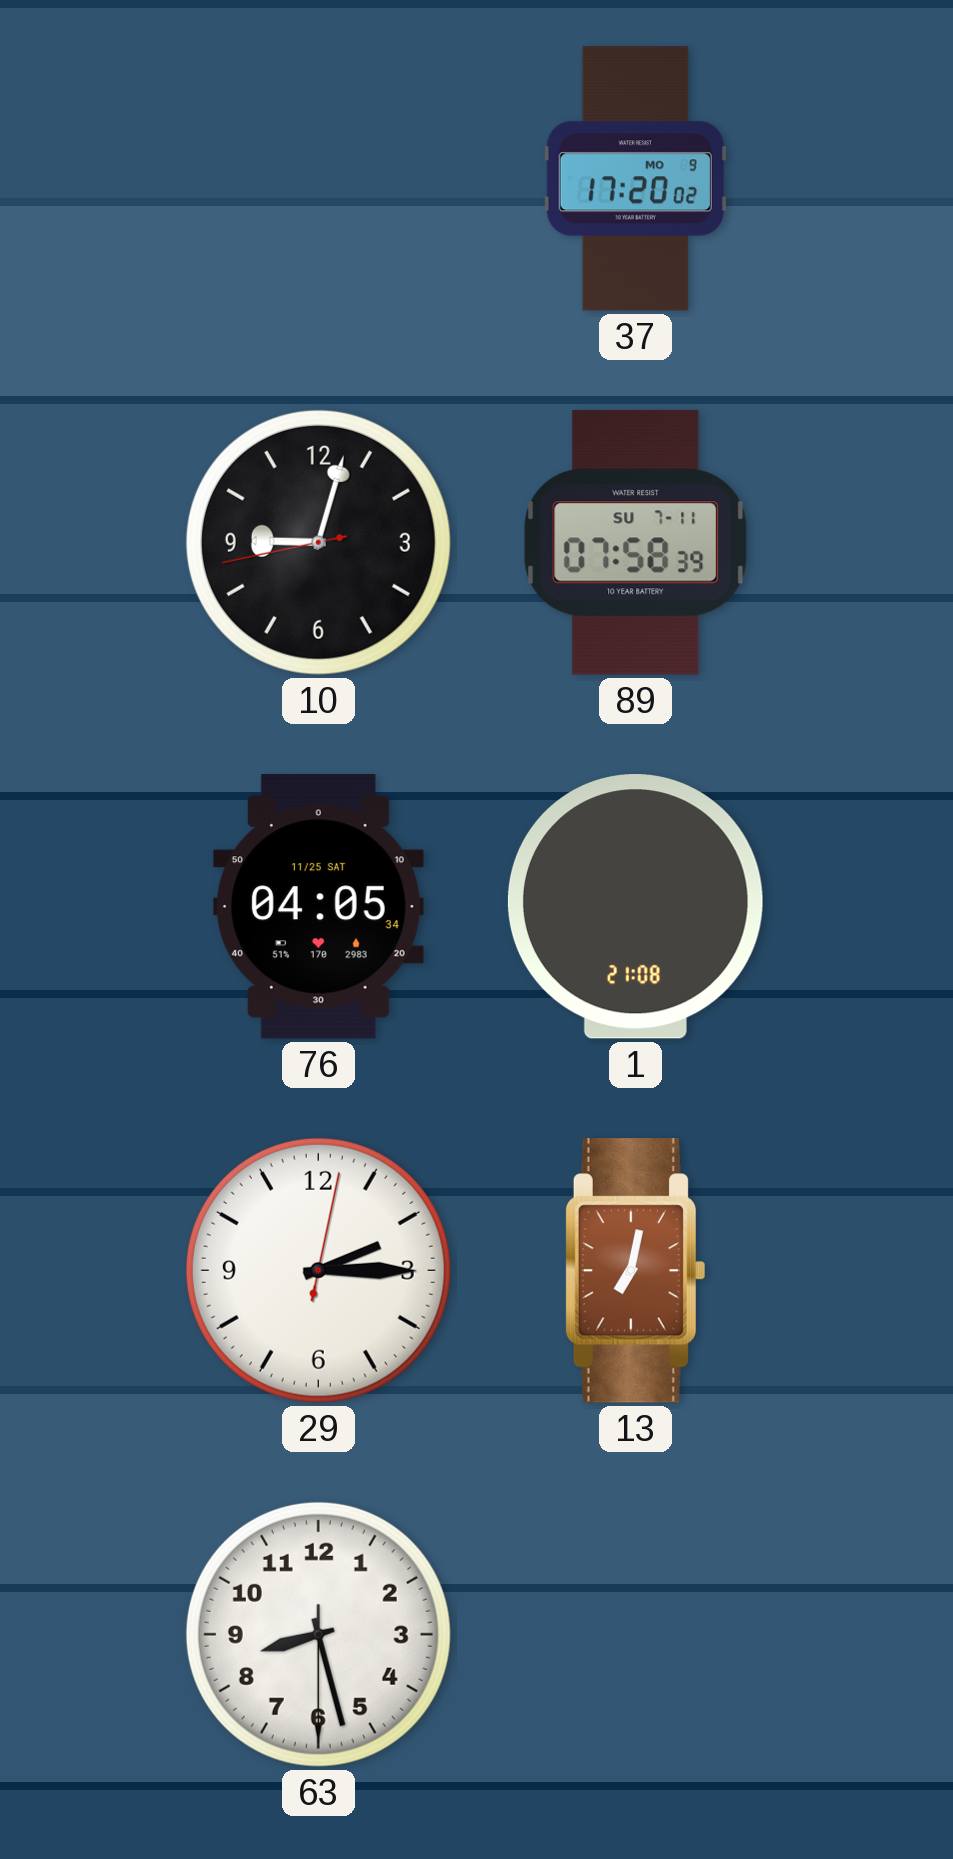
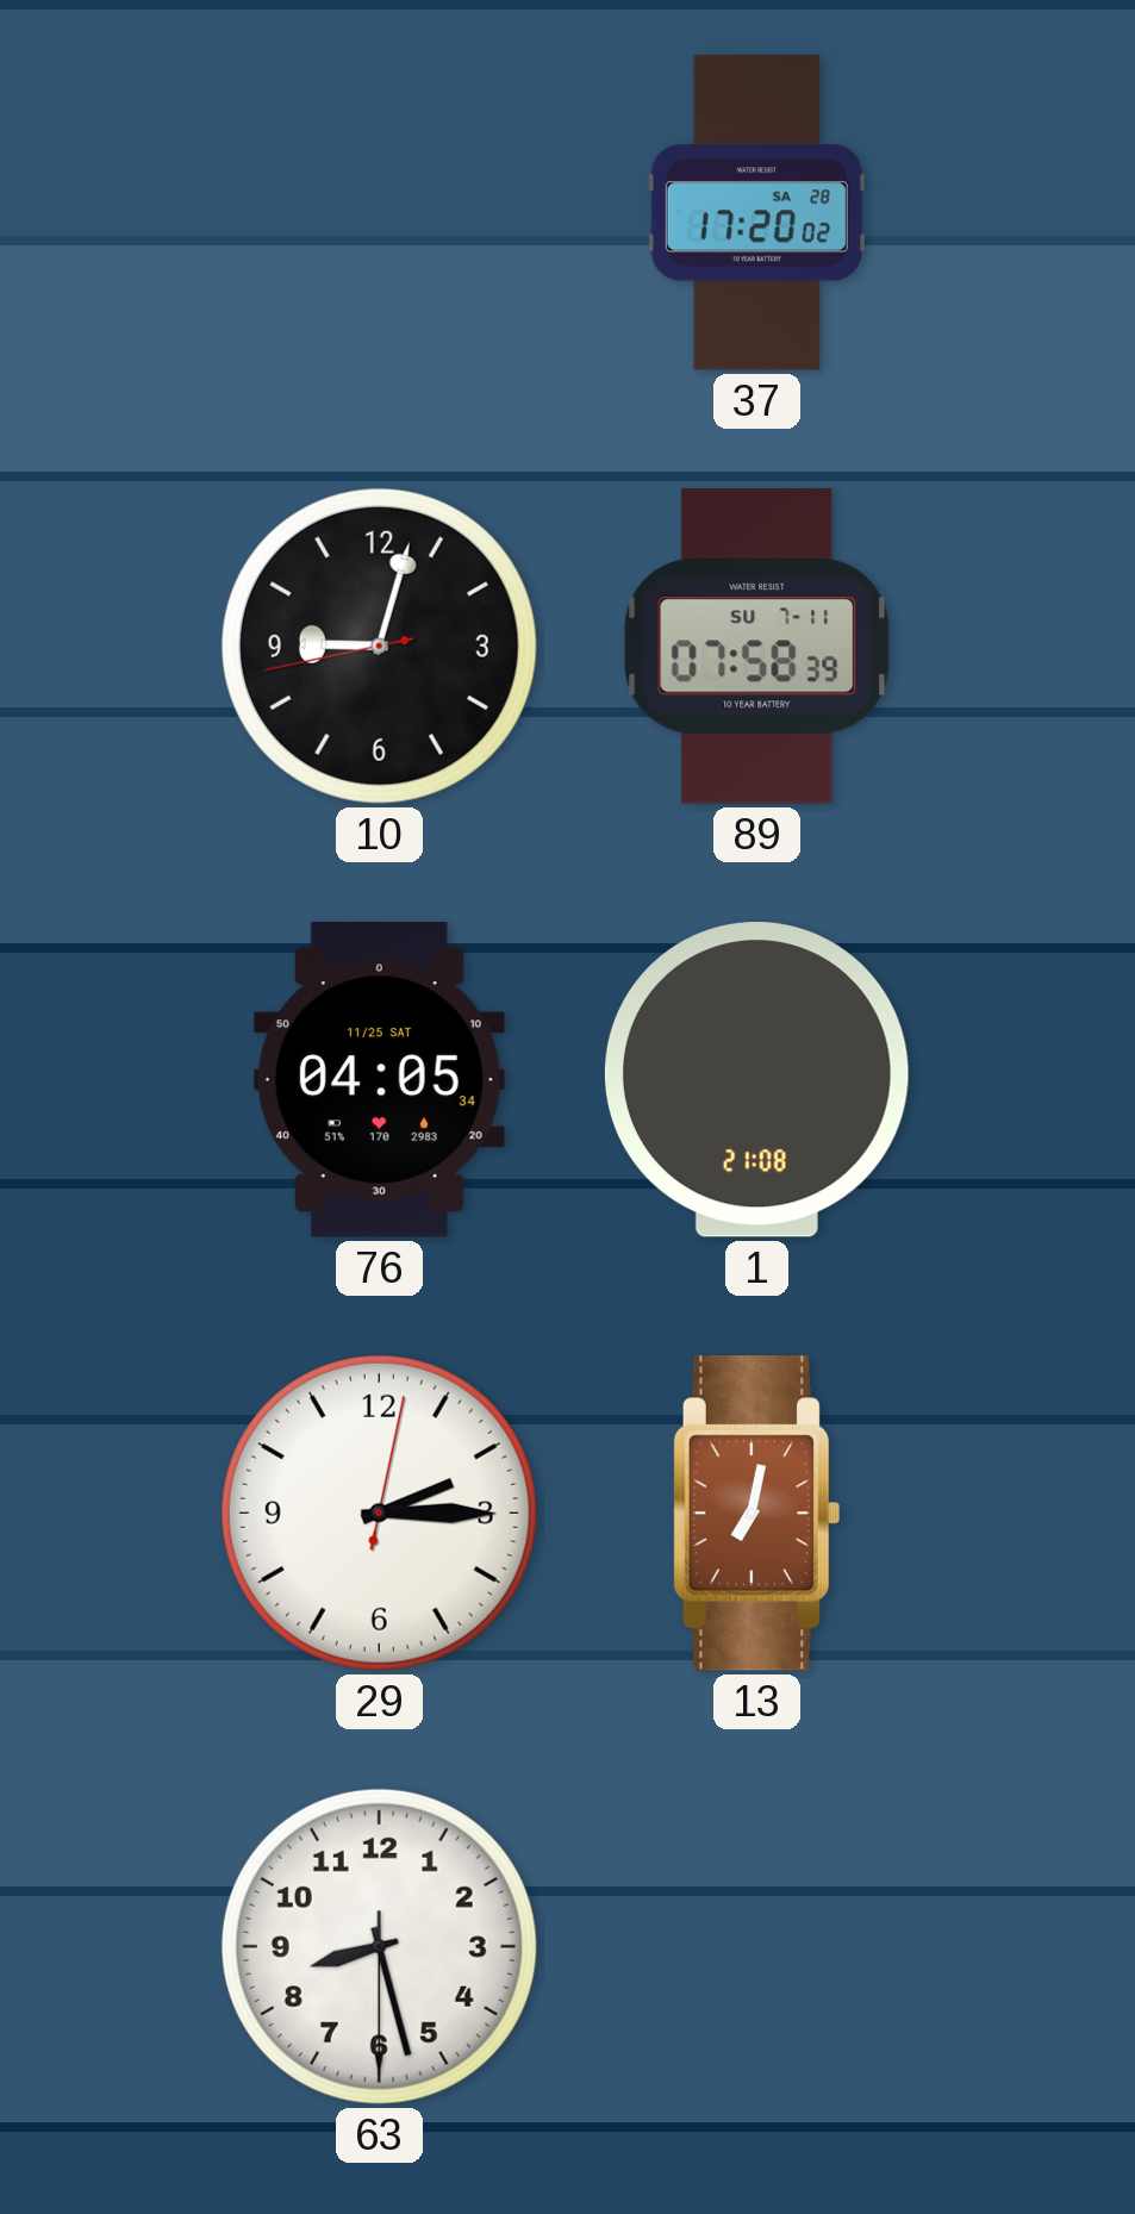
37 date: MO 9 -> SA 28
